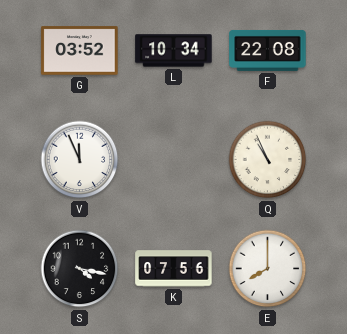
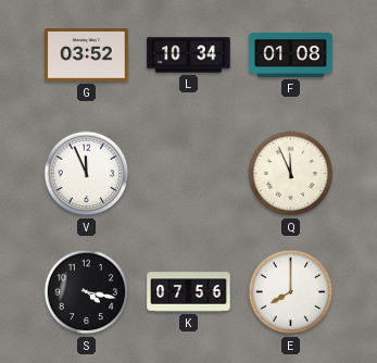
F: 22:08 -> 01:08
Q: 10:56 -> 11:56
